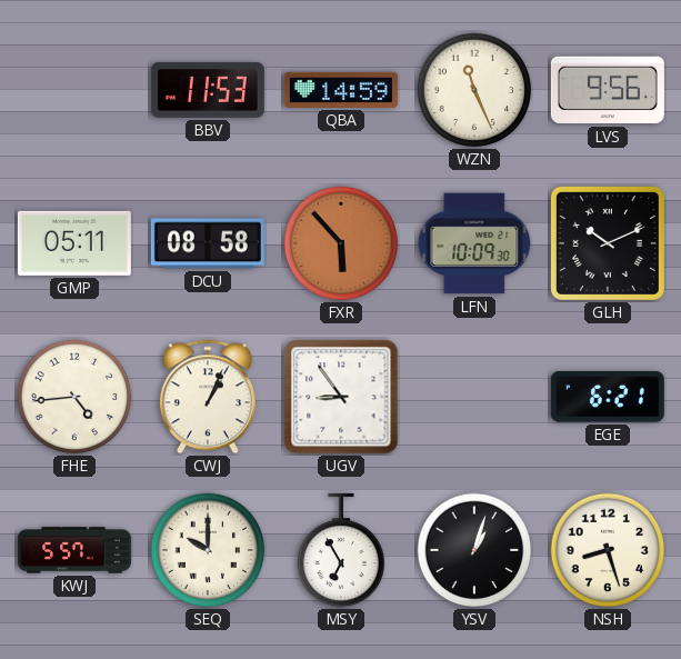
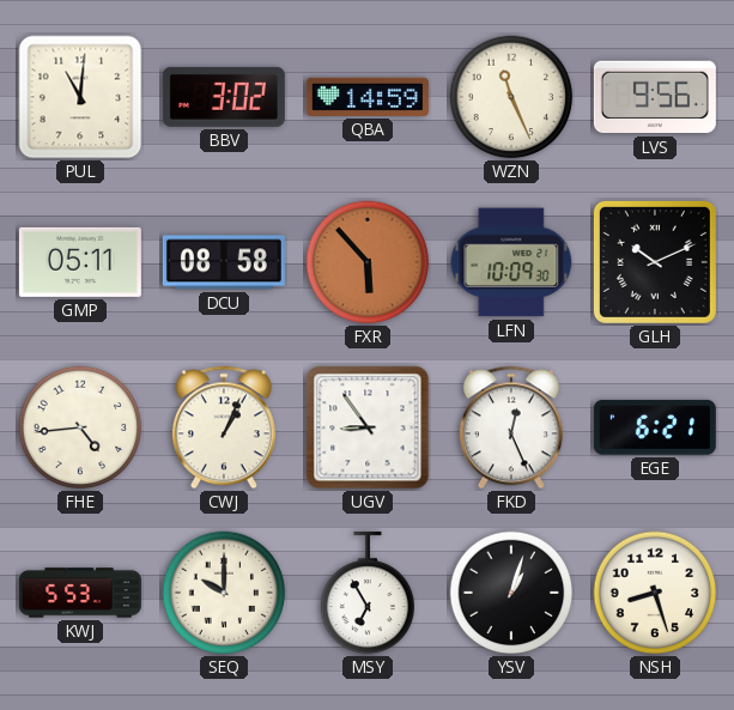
PUL: none -> 11:01
BBV: 11:53 -> 3:02
FKD: none -> 12:26
KWJ: 5:57 -> 5:53
